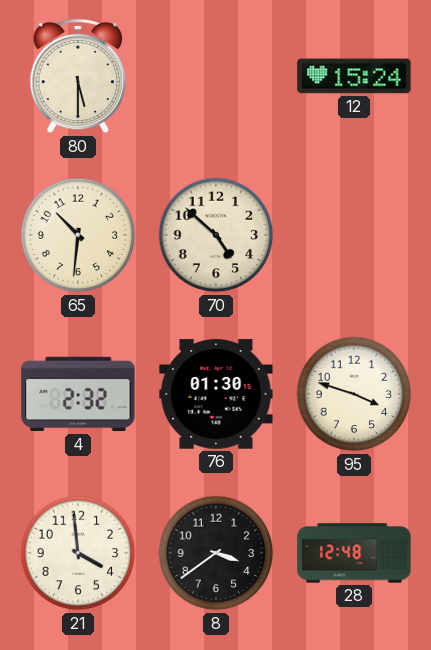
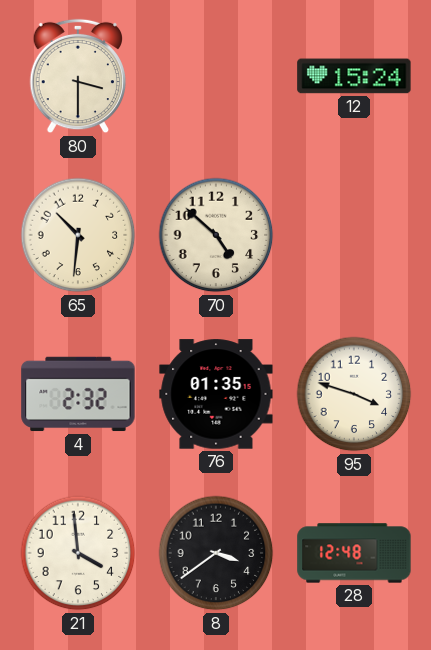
80: 5:30 -> 3:30
76: 01:30 -> 01:35
